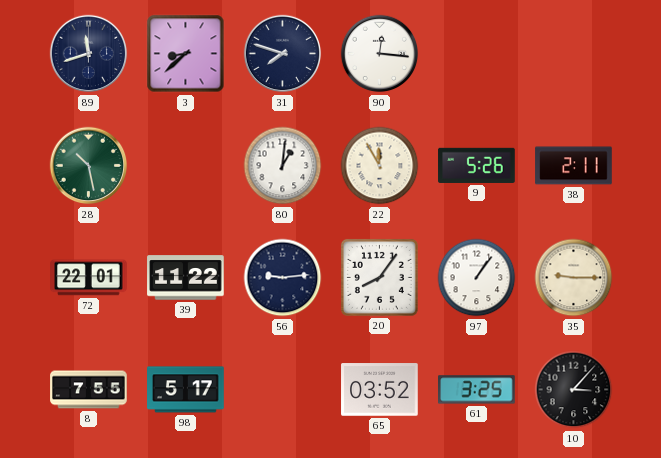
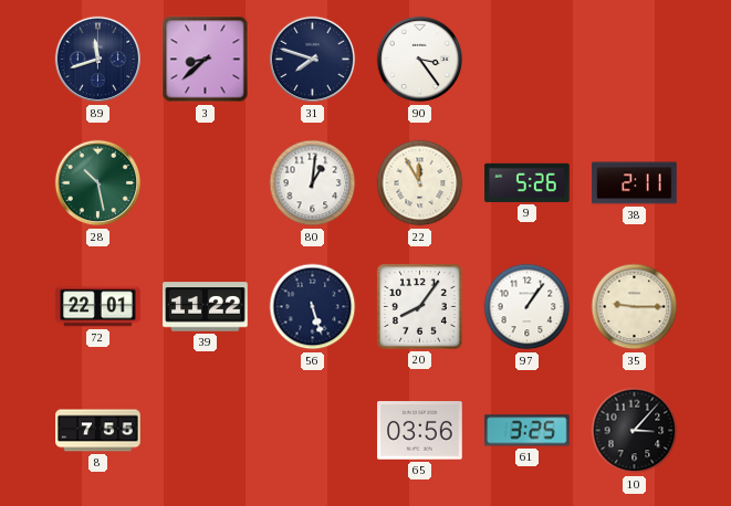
90: 12:16 -> 3:24
56: 9:14 -> 5:27
98: 5:17 -> none
65: 03:52 -> 03:56
